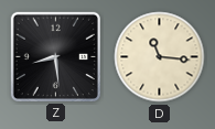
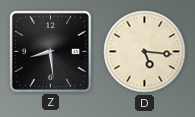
D: 11:16 -> 5:16
